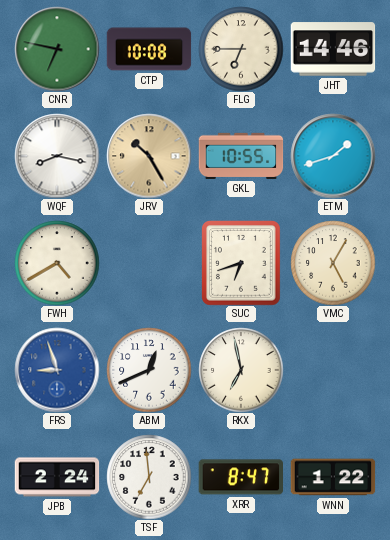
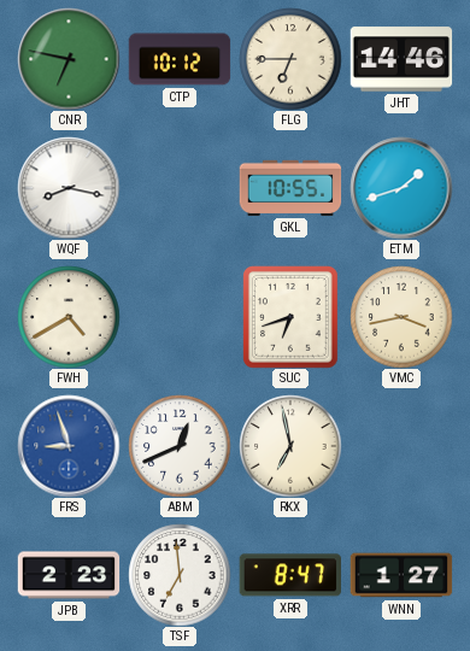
CTP: 10:08 -> 10:12
JRV: 10:25 -> none
VMC: 5:05 -> 3:43
JPB: 2:24 -> 2:23
WNN: 1:22 -> 1:27
